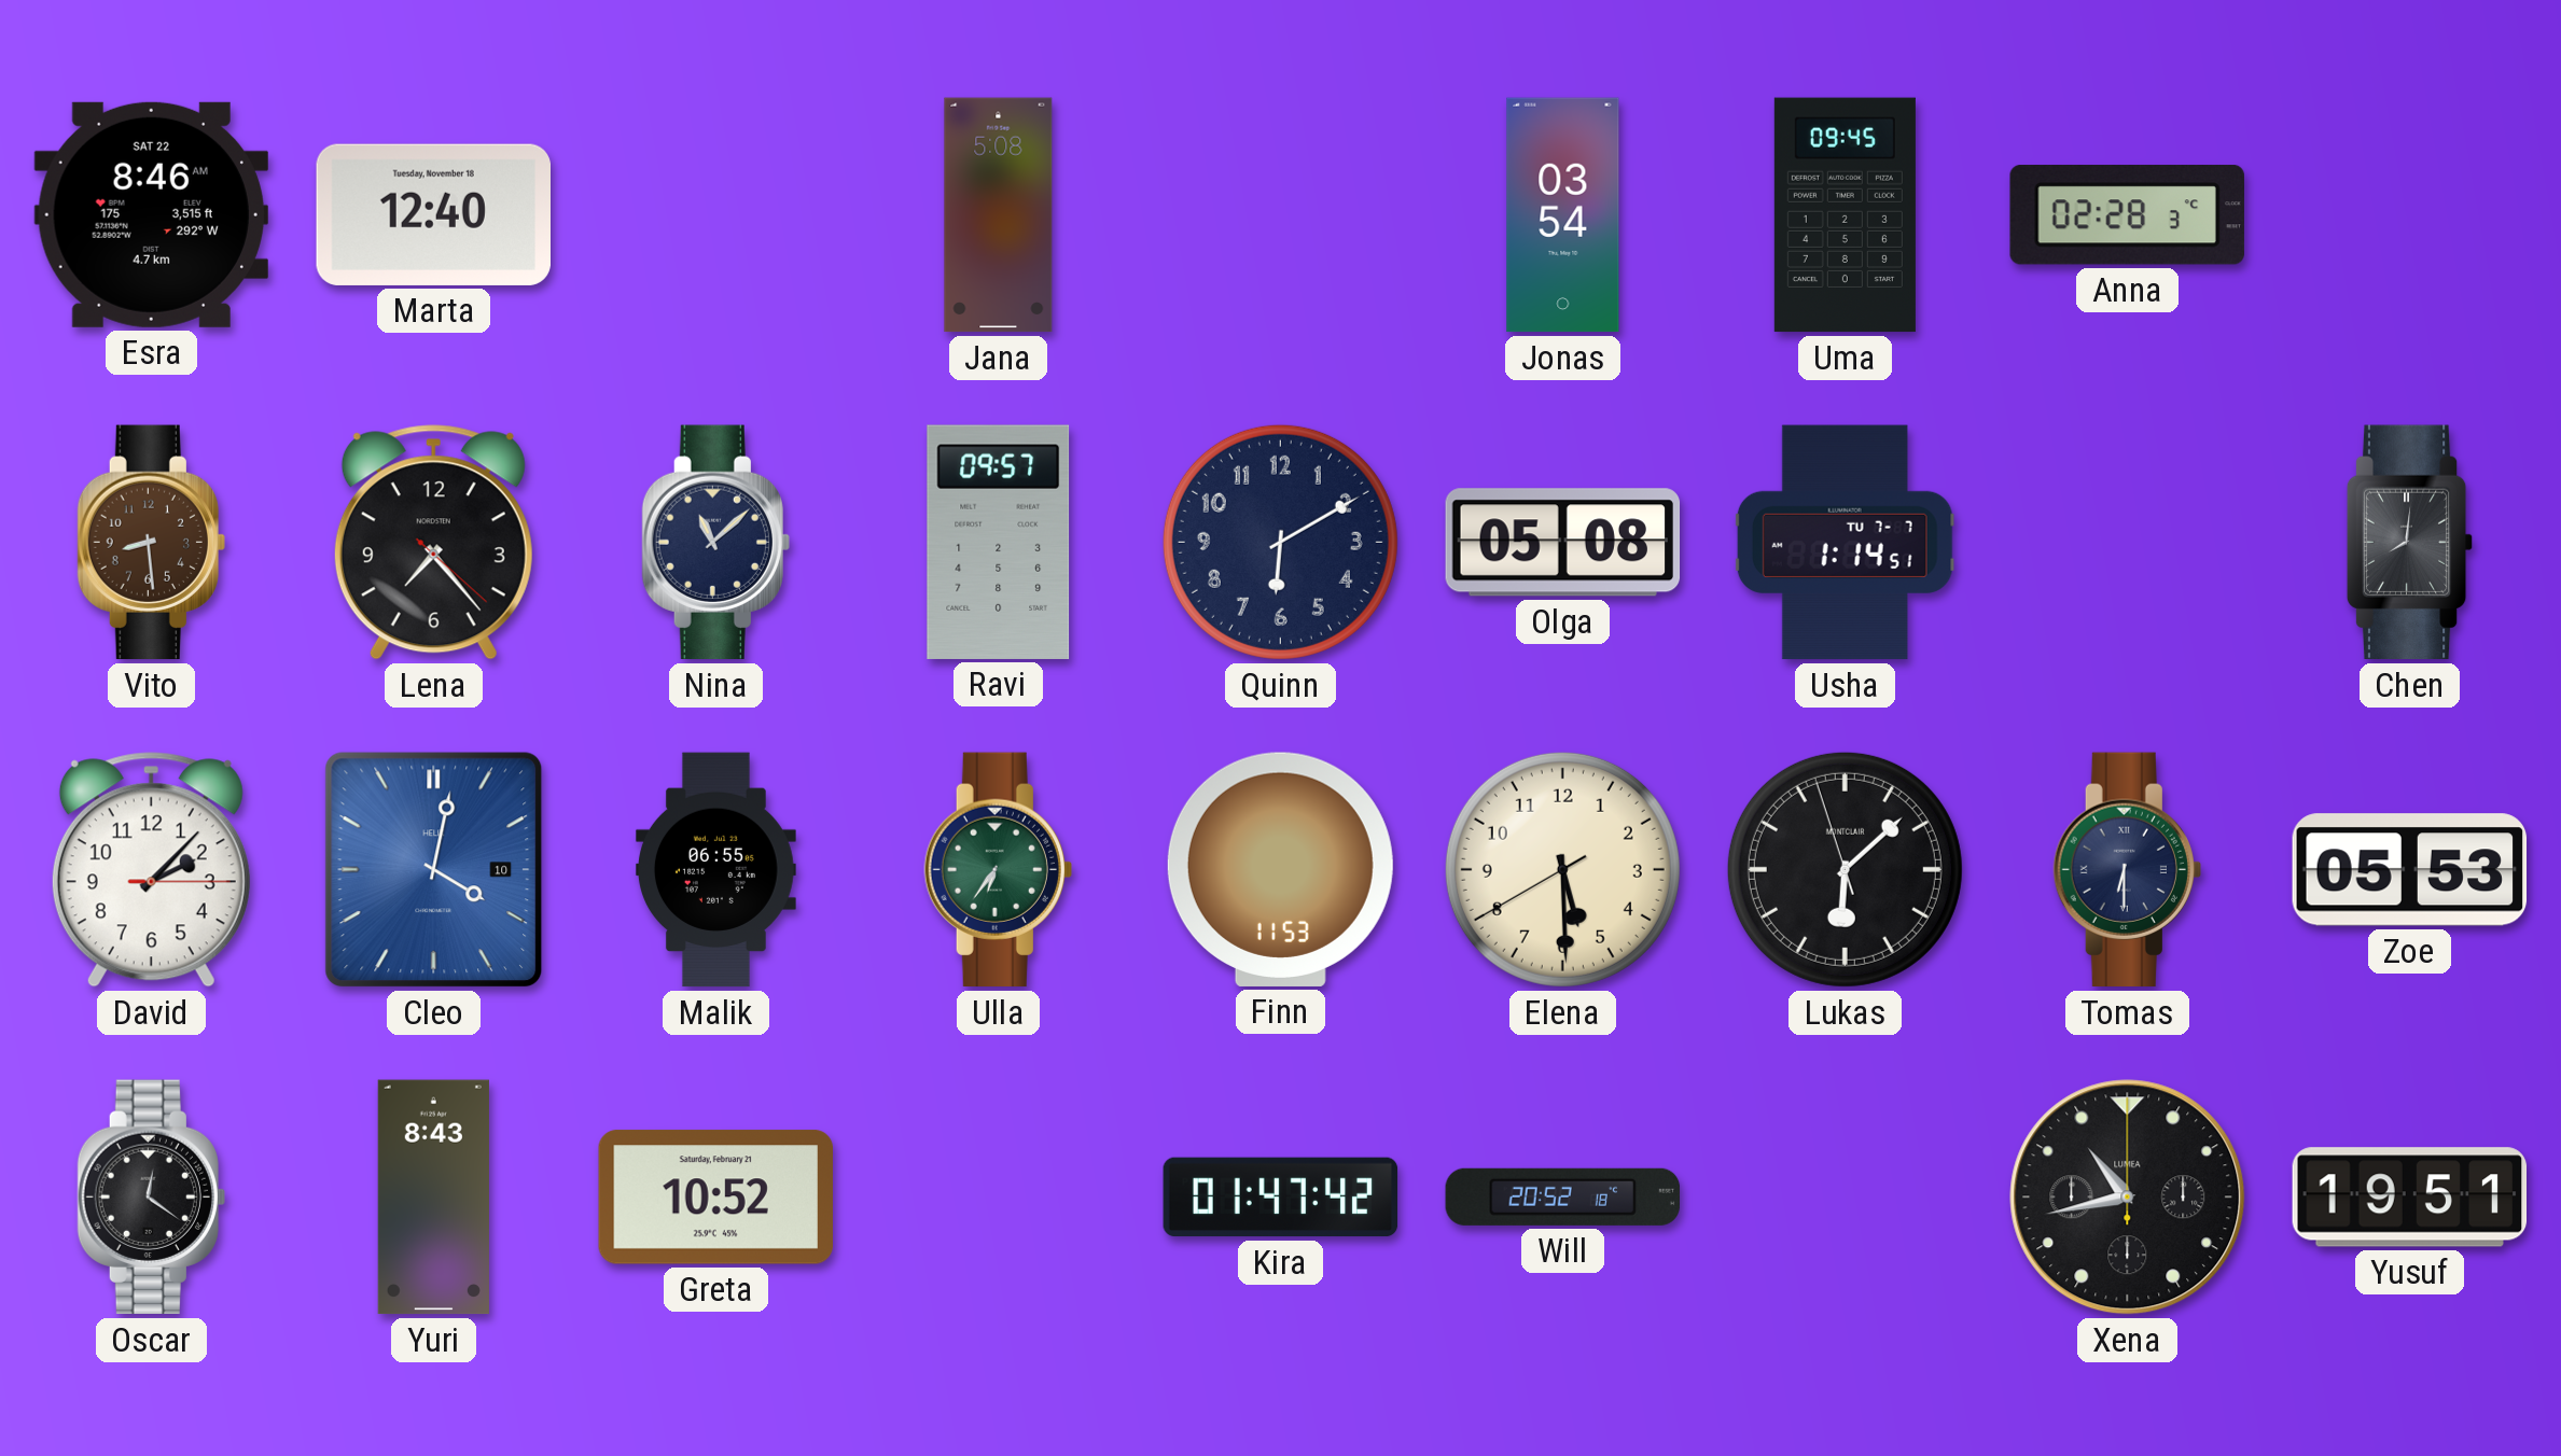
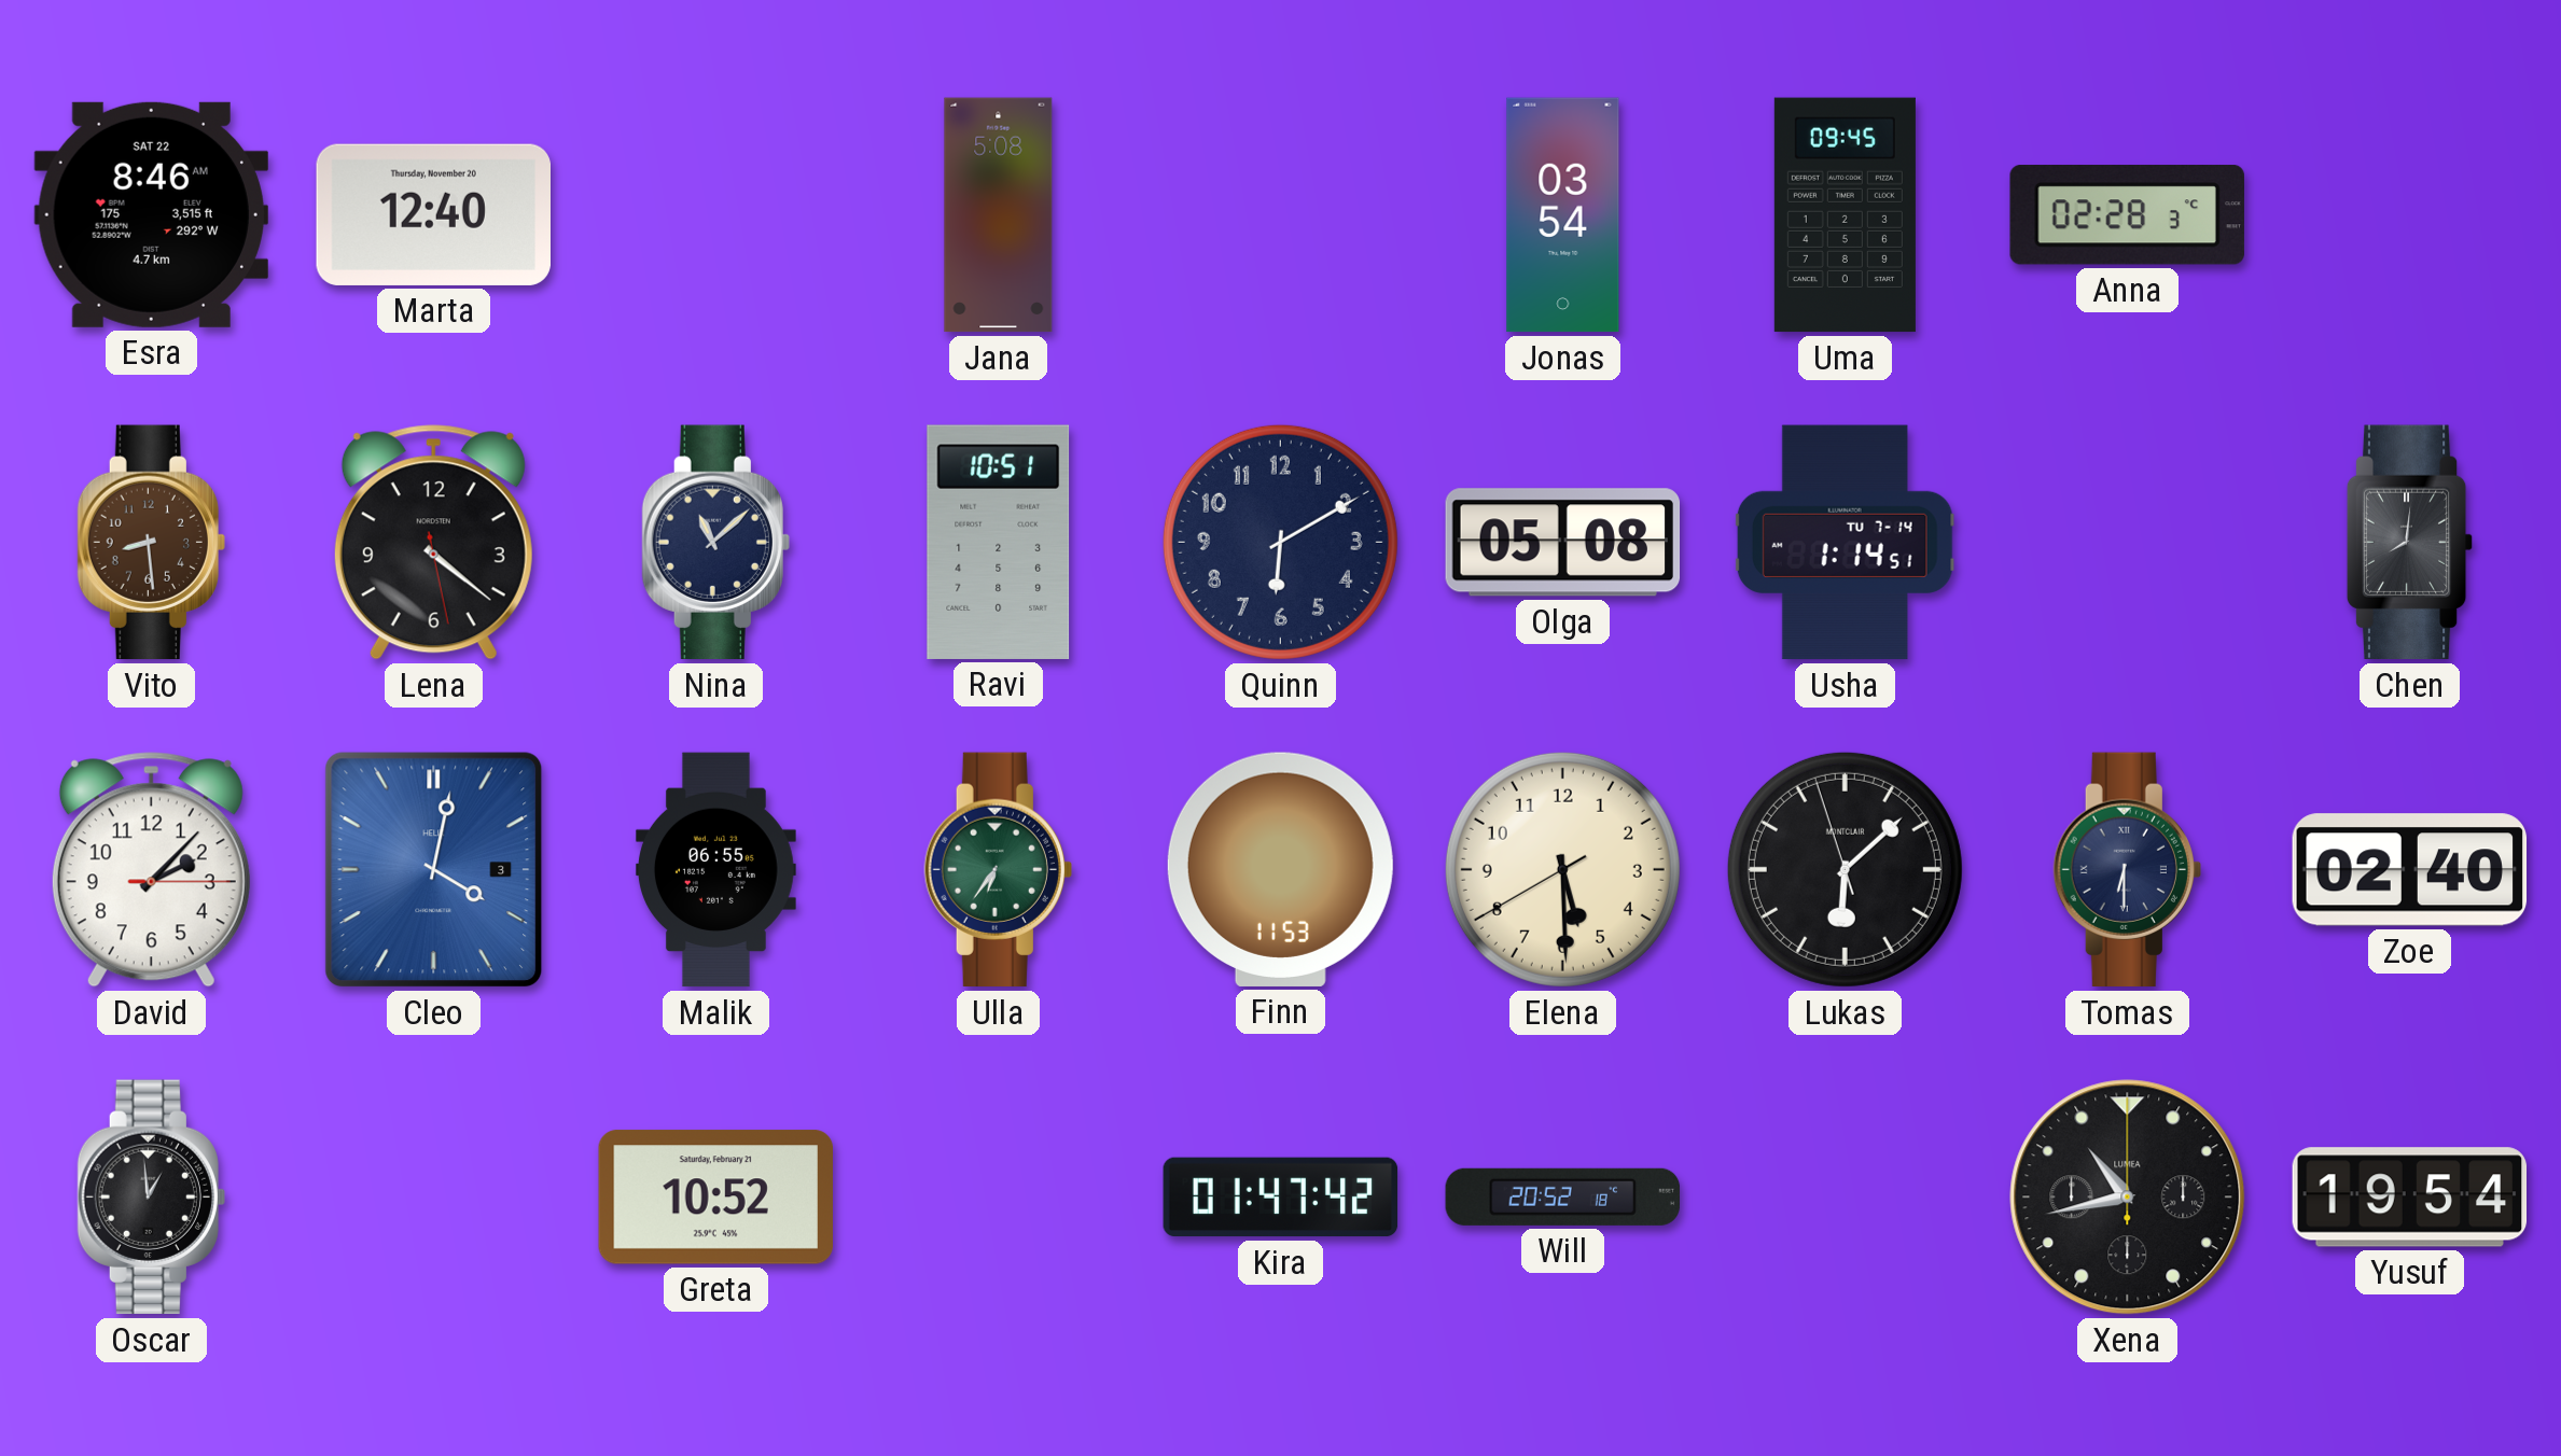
Marta date: Tuesday, November 18 -> Thursday, November 20
Lena: 7:23 -> 4:21
Ravi: 09:57 -> 10:51
Usha date: TU 7-7 -> TU 7-14
Cleo date: 10 -> 3
Zoe: 05:53 -> 02:40
Oscar: 12:21 -> 12:59
Yuri: 8:43 -> none
Yusuf: 19:51 -> 19:54
